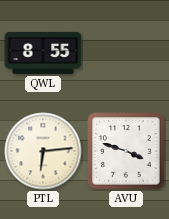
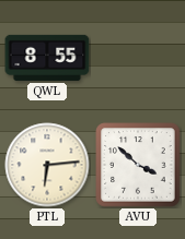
AVU: 3:48 -> 3:52
